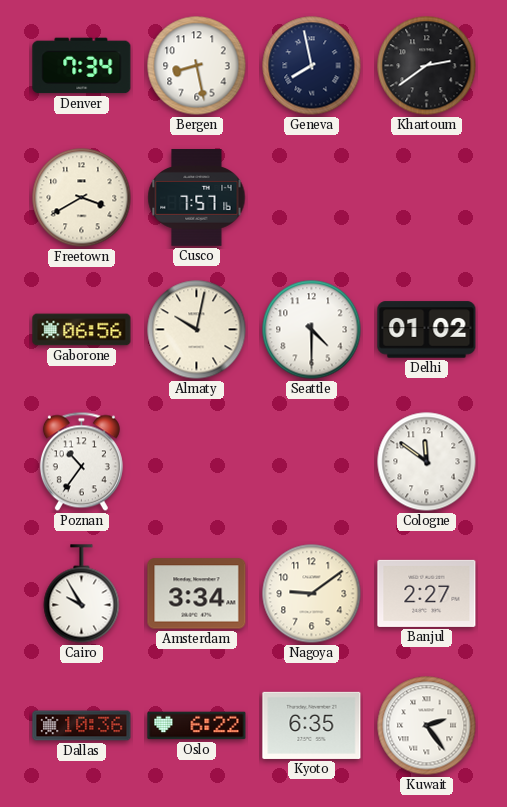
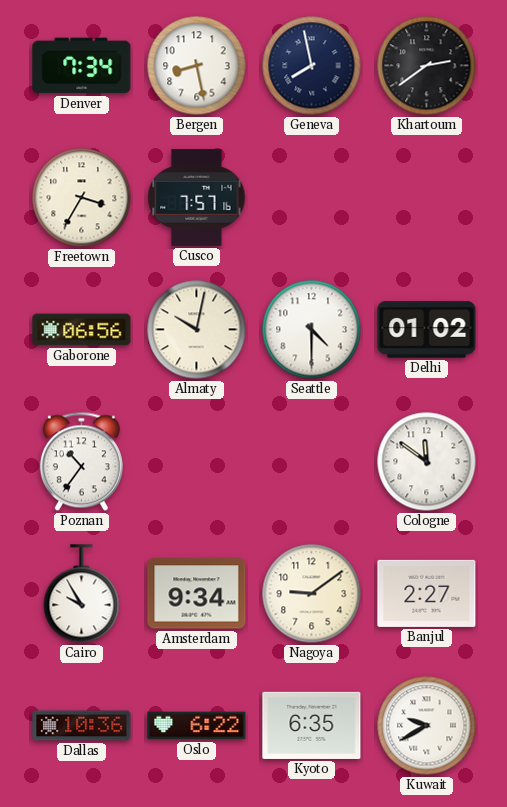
Freetown: 3:40 -> 3:35
Amsterdam: 3:34 -> 9:34
Kuwait: 2:24 -> 9:40
